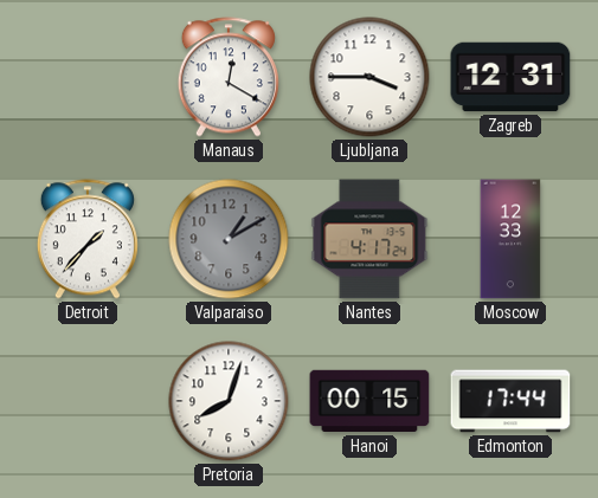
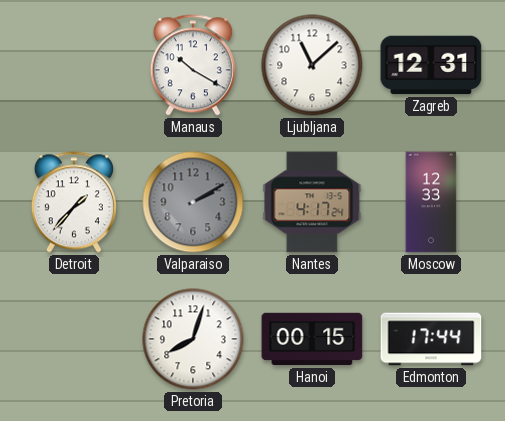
Manaus: 12:20 -> 10:20
Ljubljana: 3:45 -> 11:08
Valparaiso: 1:10 -> 2:10
